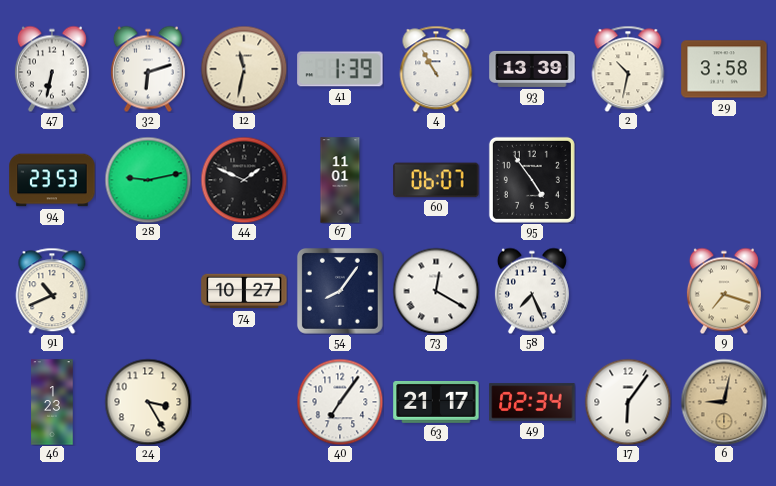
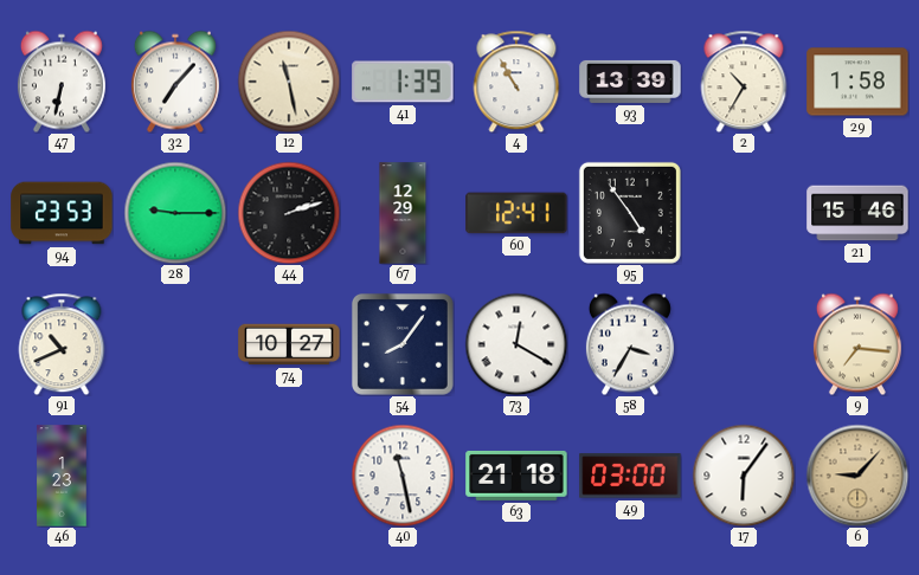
32: 6:12 -> 7:07
12: 11:32 -> 11:28
2: 10:32 -> 10:35
29: 3:58 -> 1:58
28: 9:13 -> 9:15
44: 1:49 -> 2:12
67: 11:01 -> 12:29
60: 06:07 -> 12:41
21: none -> 15:46
58: 7:26 -> 3:35
9: 7:18 -> 7:16
24: 3:25 -> none
40: 7:06 -> 11:28
63: 21:17 -> 21:18
49: 02:34 -> 03:00
6: 9:02 -> 9:07
